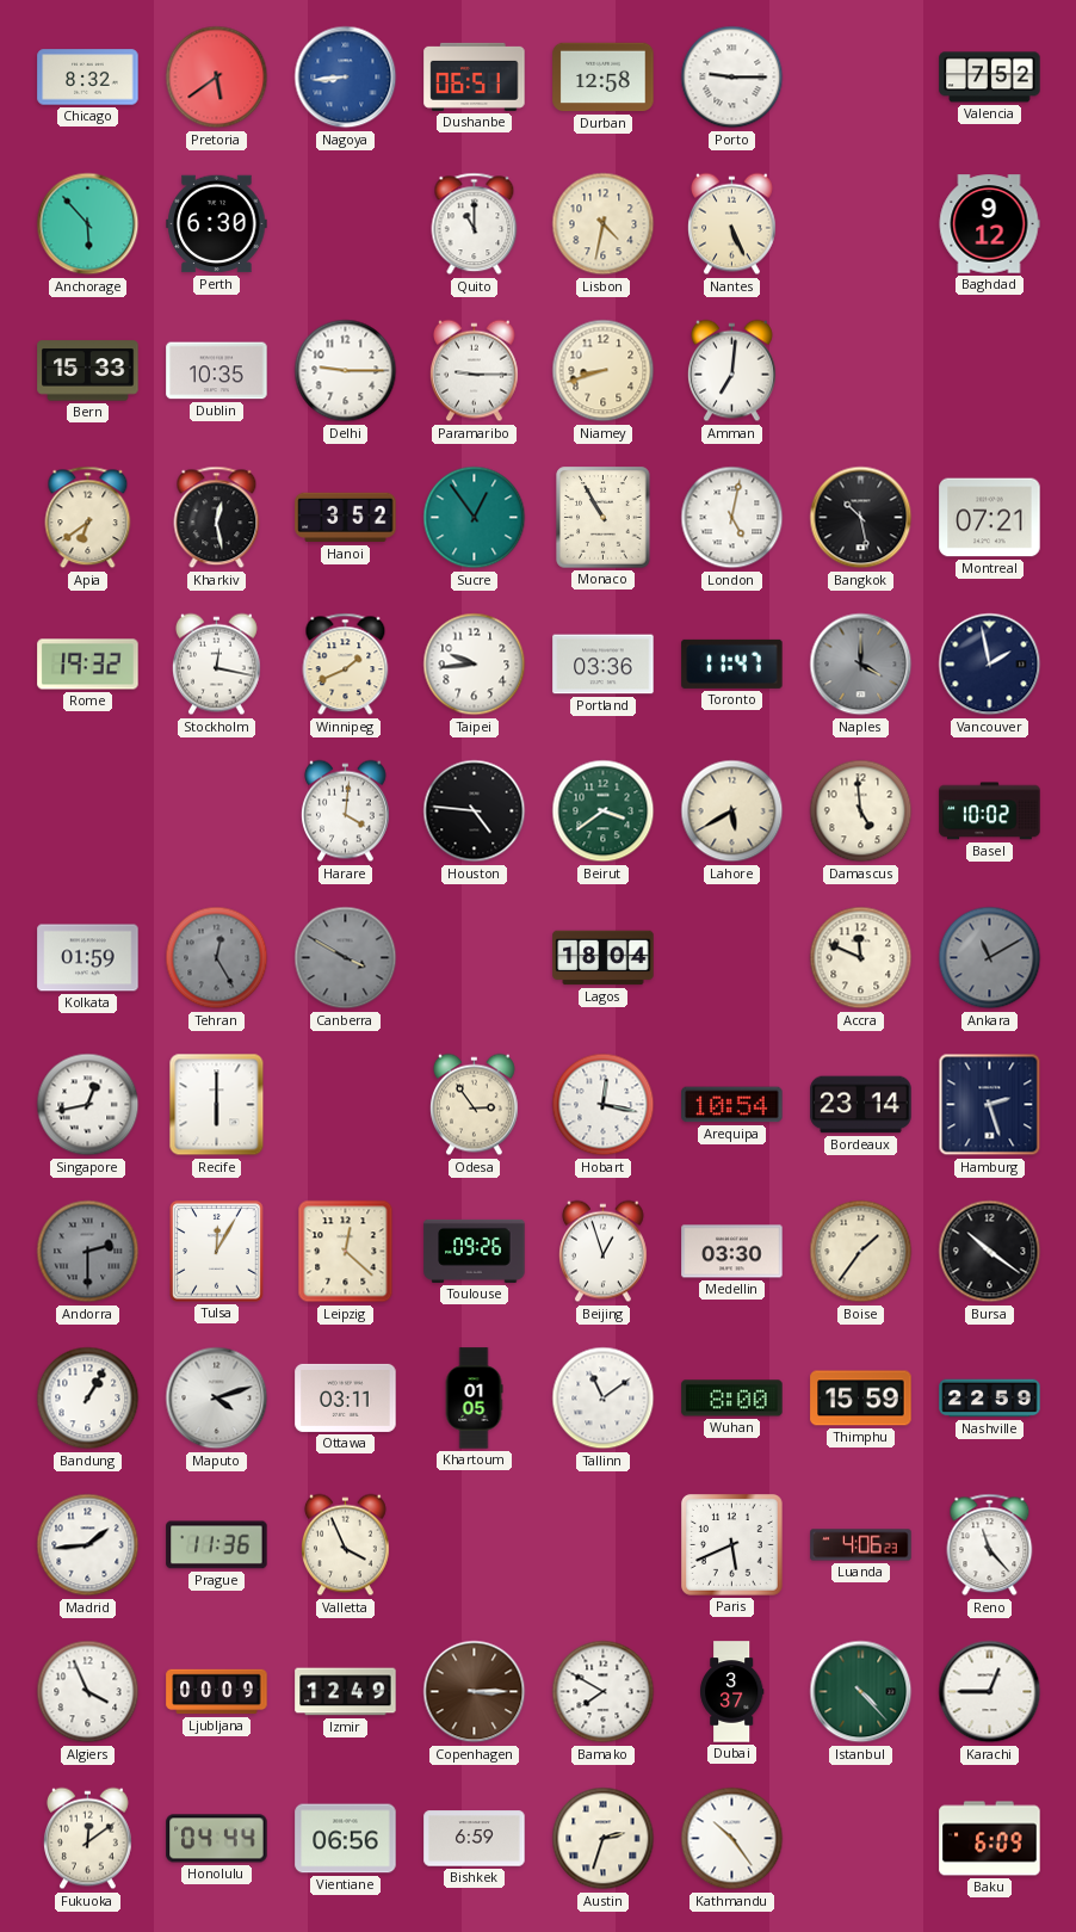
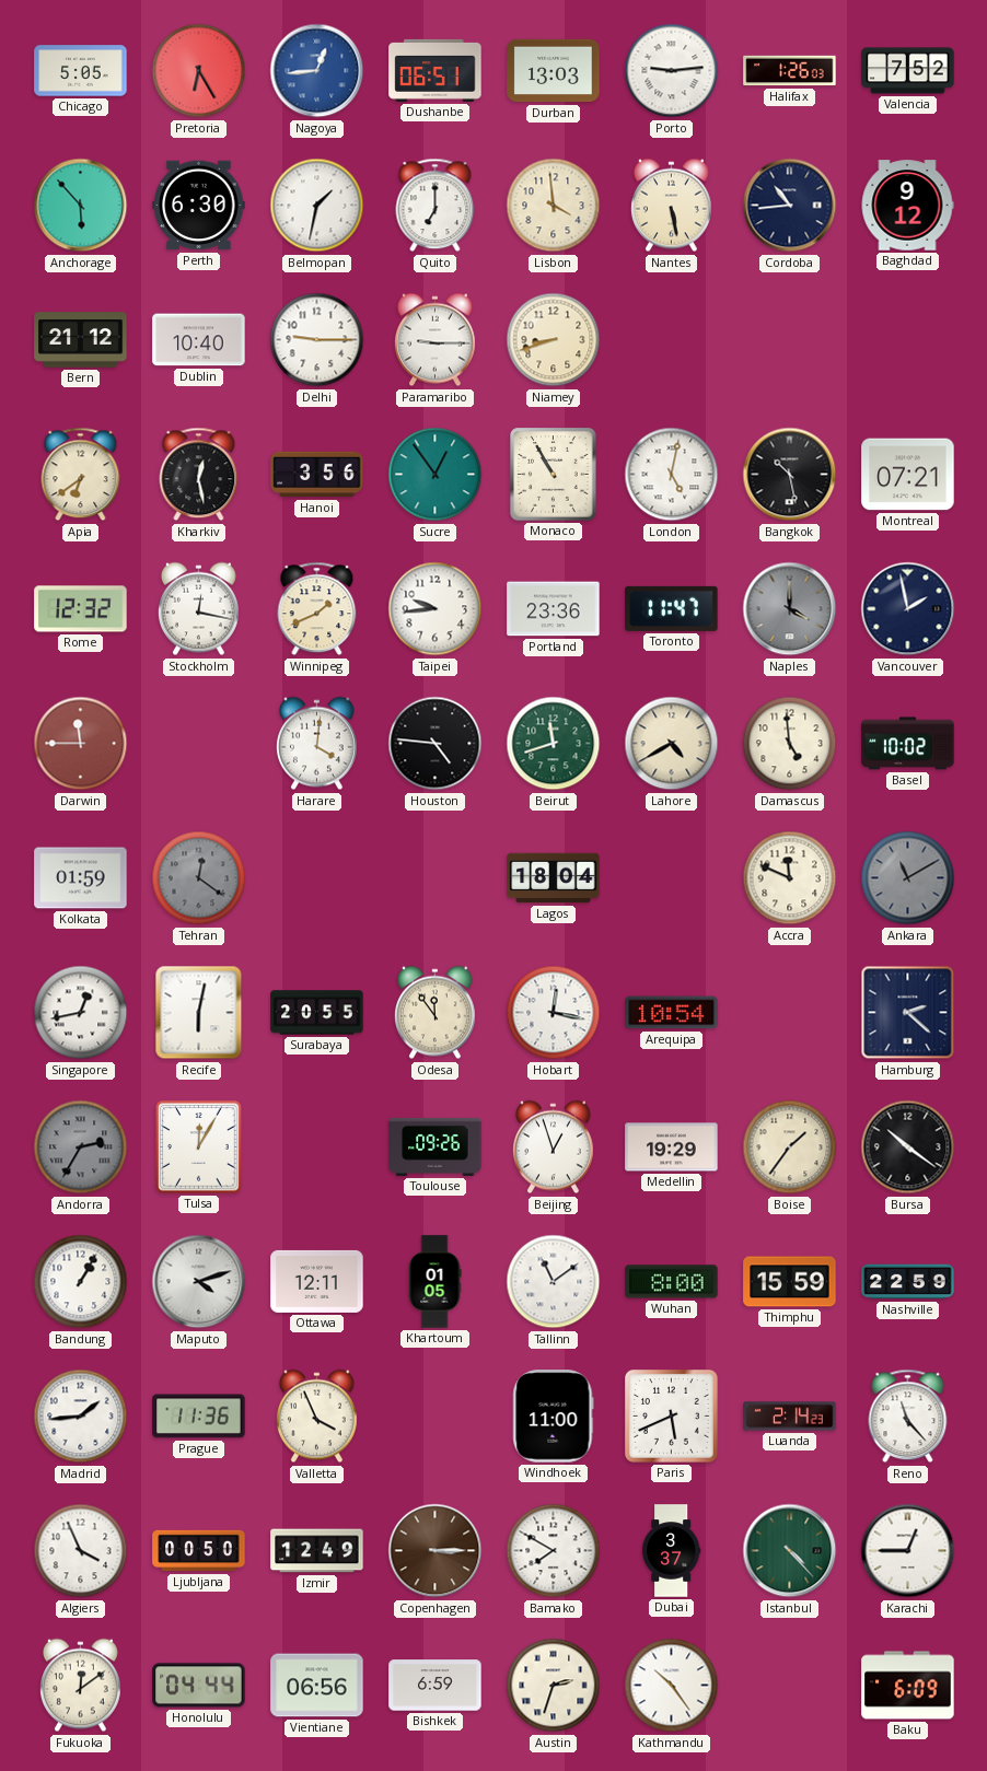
Chicago: 8:32 -> 5:05
Pretoria: 5:39 -> 6:25
Nagoya: 8:44 -> 12:44
Durban: 12:58 -> 13:03
Porto: 9:15 -> 9:14
Halifax: none -> 1:26
Belmopan: none -> 1:32
Quito: 11:00 -> 7:00
Lisbon: 4:32 -> 3:59
Nantes: 5:26 -> 5:28
Cordoba: none -> 10:44
Bern: 15:33 -> 21:12
Dublin: 10:35 -> 10:40
Amman: 7:01 -> none
Hanoi: 3:52 -> 3:56
Rome: 19:32 -> 12:32
Portland: 03:36 -> 23:36
Darwin: none -> 11:45
Beirut: 3:39 -> 11:42
Lahore: 5:40 -> 4:40
Tehran: 12:25 -> 12:21
Canberra: 3:50 -> none
Recife: 6:00 -> 6:02
Surabaya: none -> 20:55
Odesa: 2:54 -> 11:54
Bordeaux: 23:14 -> none
Hamburg: 2:27 -> 2:22
Andorra: 2:30 -> 2:35
Leipzig: 12:22 -> none
Medellin: 03:30 -> 19:29
Ottawa: 03:11 -> 12:11
Windhoek: none -> 11:00
Luanda: 4:06 -> 2:14
Ljubljana: 00:09 -> 00:50
